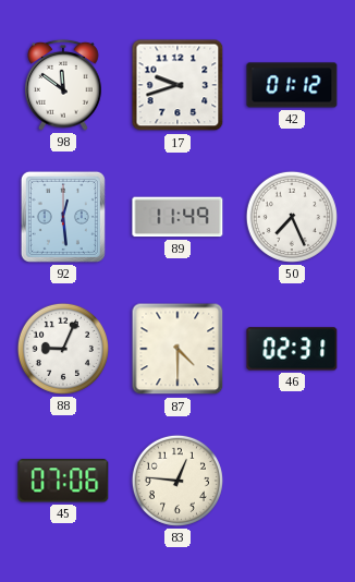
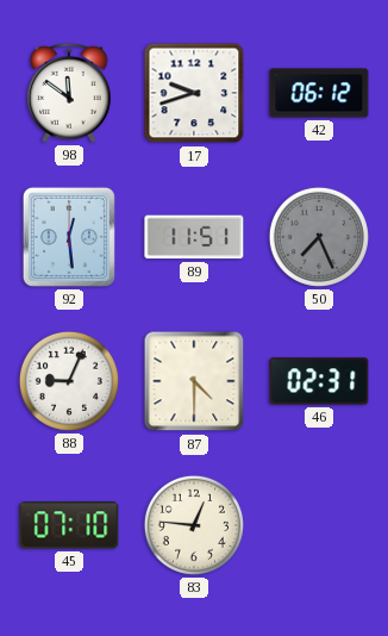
42: 01:12 -> 06:12
89: 11:49 -> 11:51
50 dial: white -> grey
45: 07:06 -> 07:10
